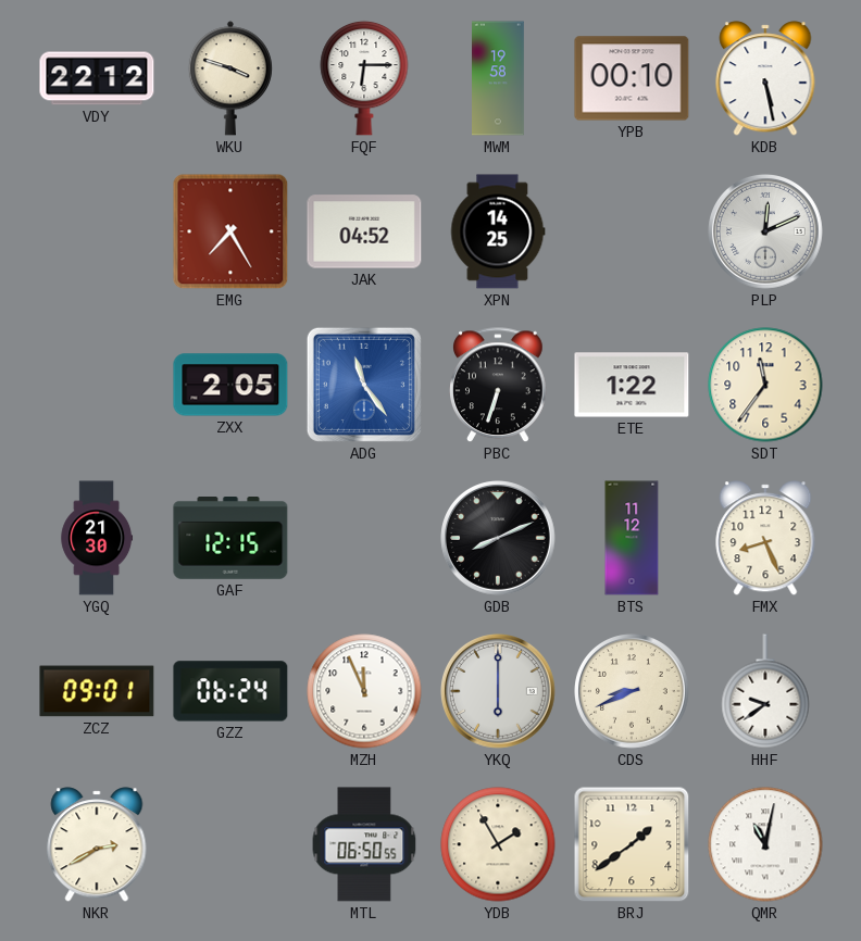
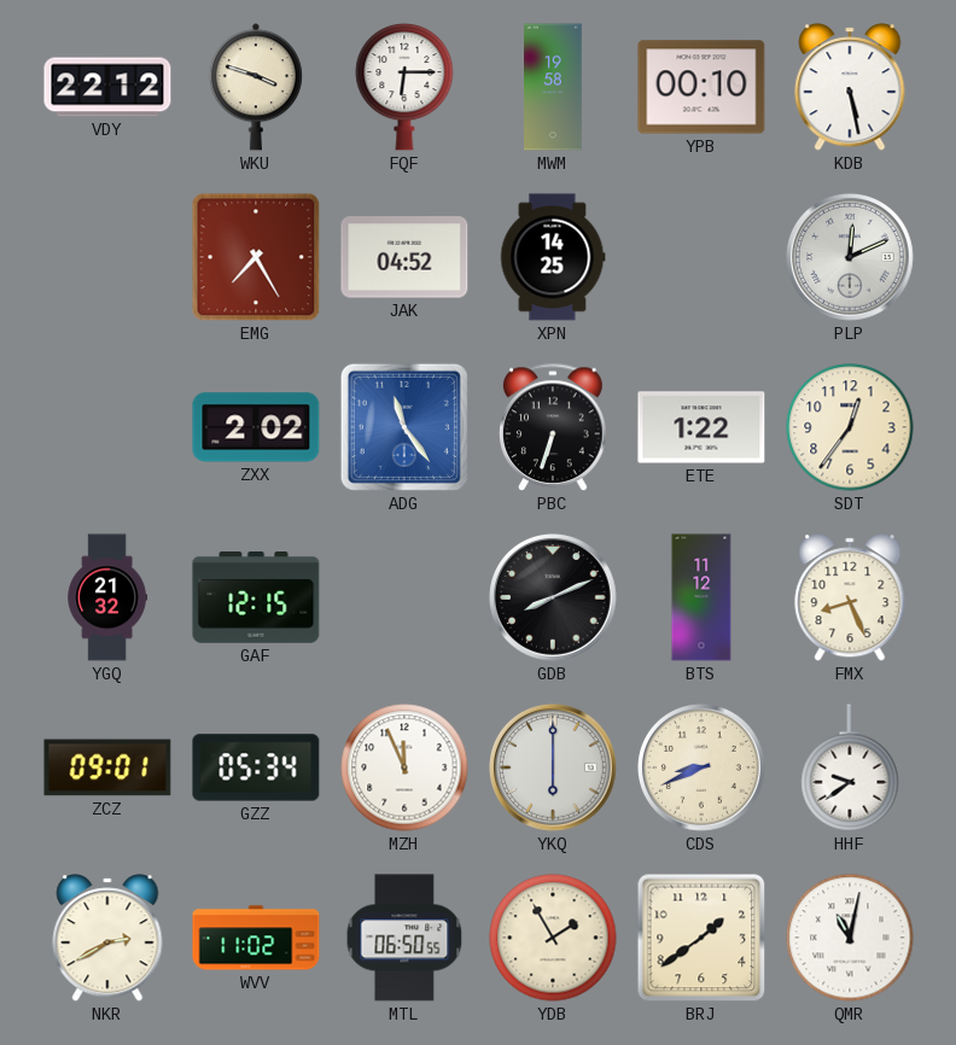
ZXX: 2:05 -> 2:02
SDT: 11:36 -> 12:36
YGQ: 21:30 -> 21:32
GZZ: 06:24 -> 05:34
WVV: none -> 11:02
